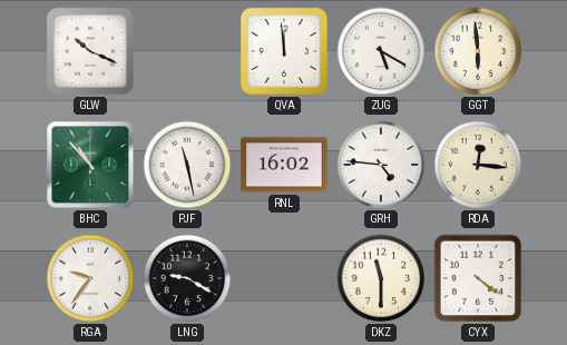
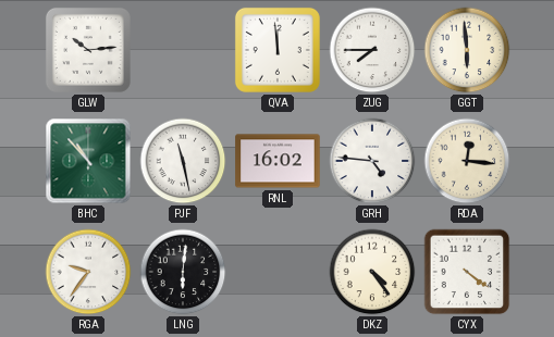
GLW: 10:19 -> 10:14
ZUG: 5:20 -> 7:45
LNG: 9:20 -> 6:01
DKZ: 11:30 -> 4:24
